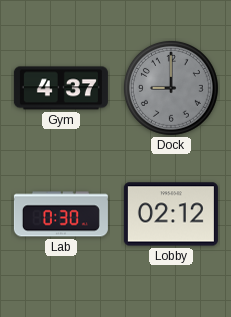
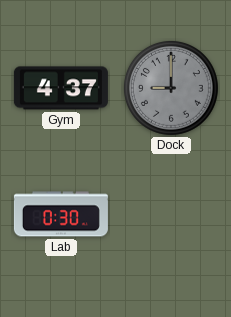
Lobby: 02:12 -> none
